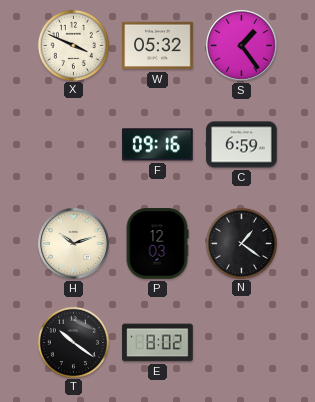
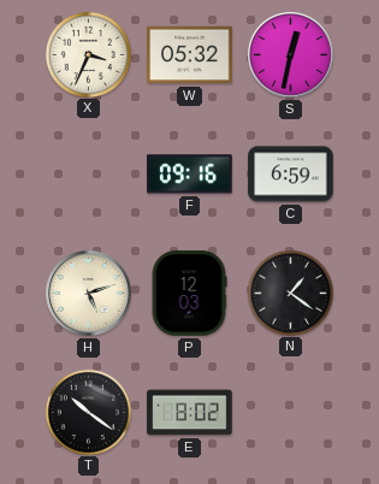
X: 3:49 -> 3:34
S: 1:24 -> 12:32
H: 10:12 -> 5:12
